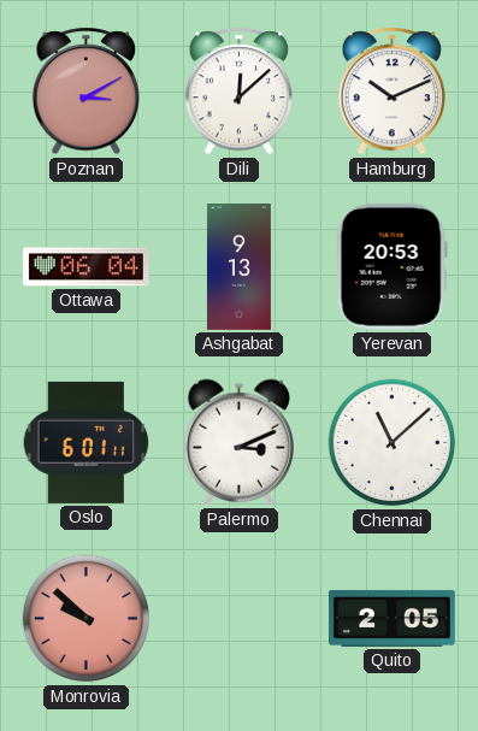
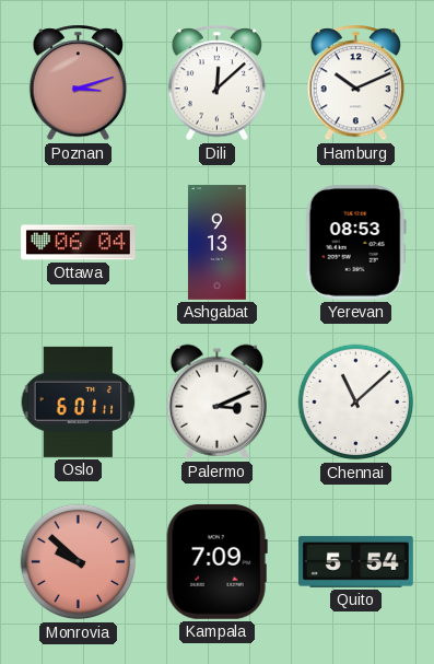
Poznan: 3:10 -> 3:12
Yerevan: 20:53 -> 08:53
Kampala: none -> 7:09
Quito: 2:05 -> 5:54
